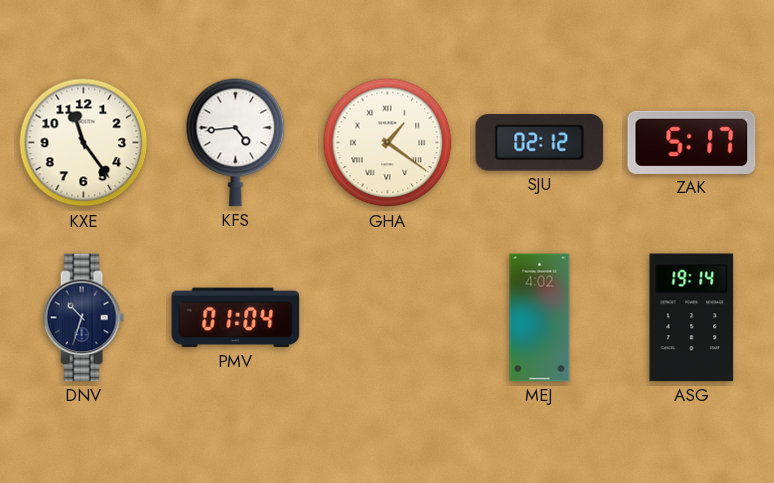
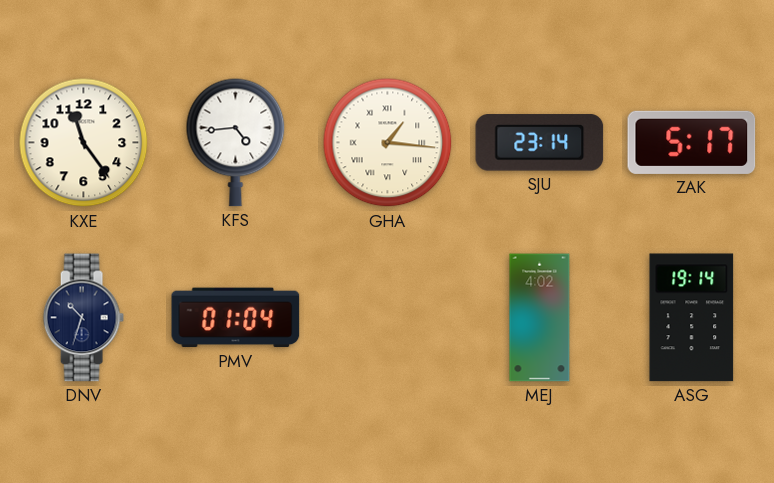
GHA: 1:21 -> 1:16
SJU: 02:12 -> 23:14
